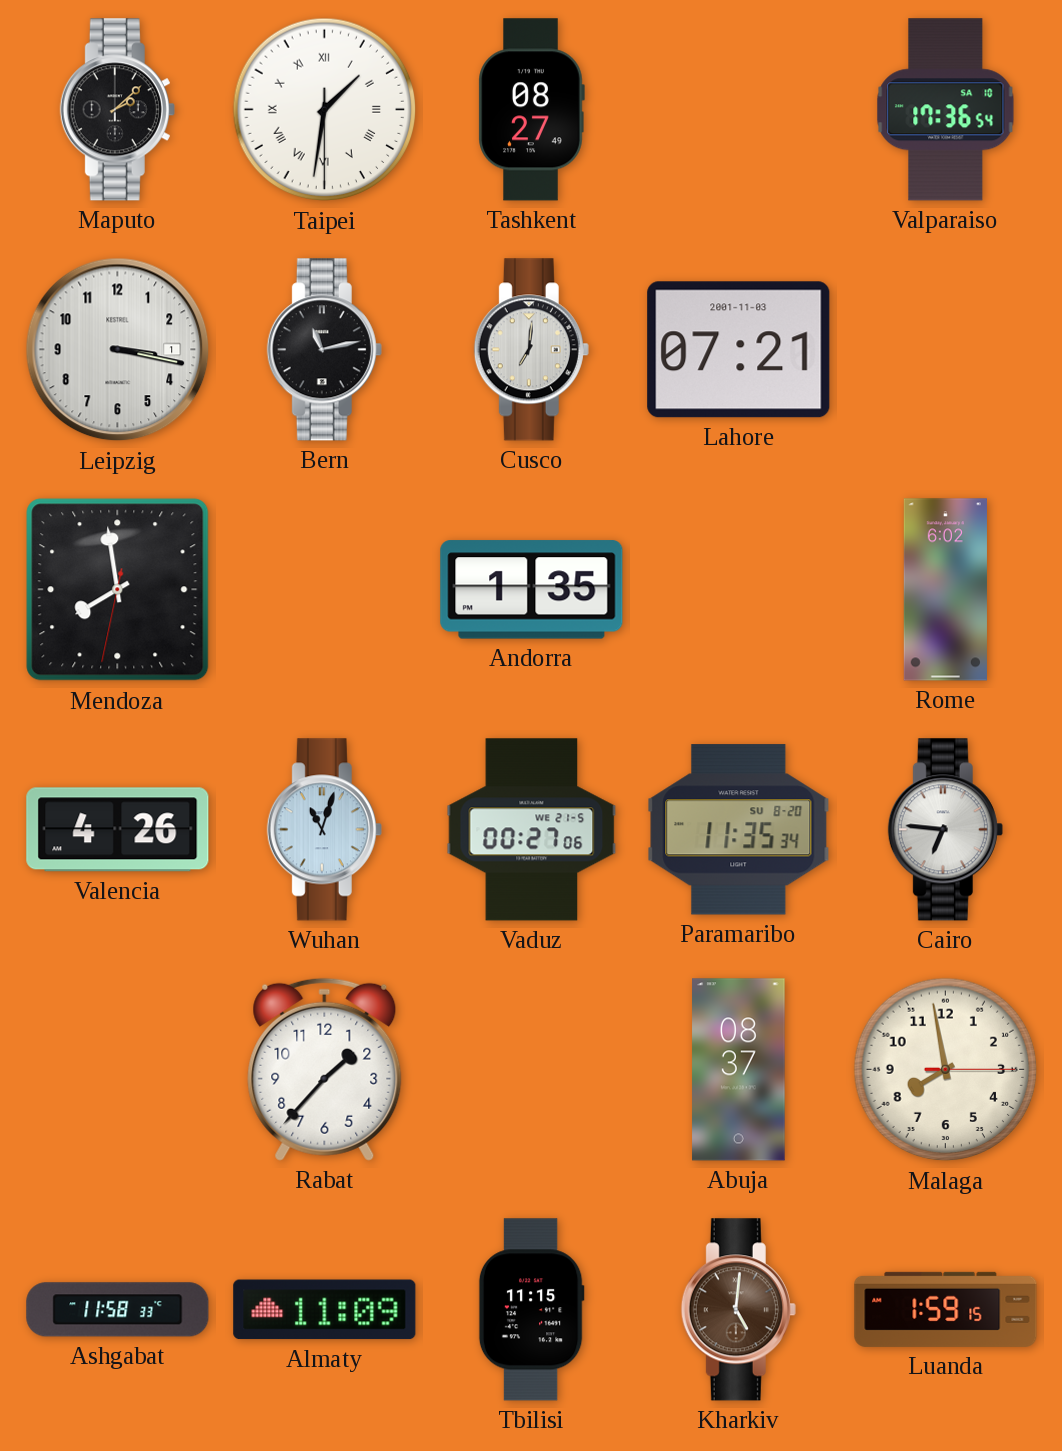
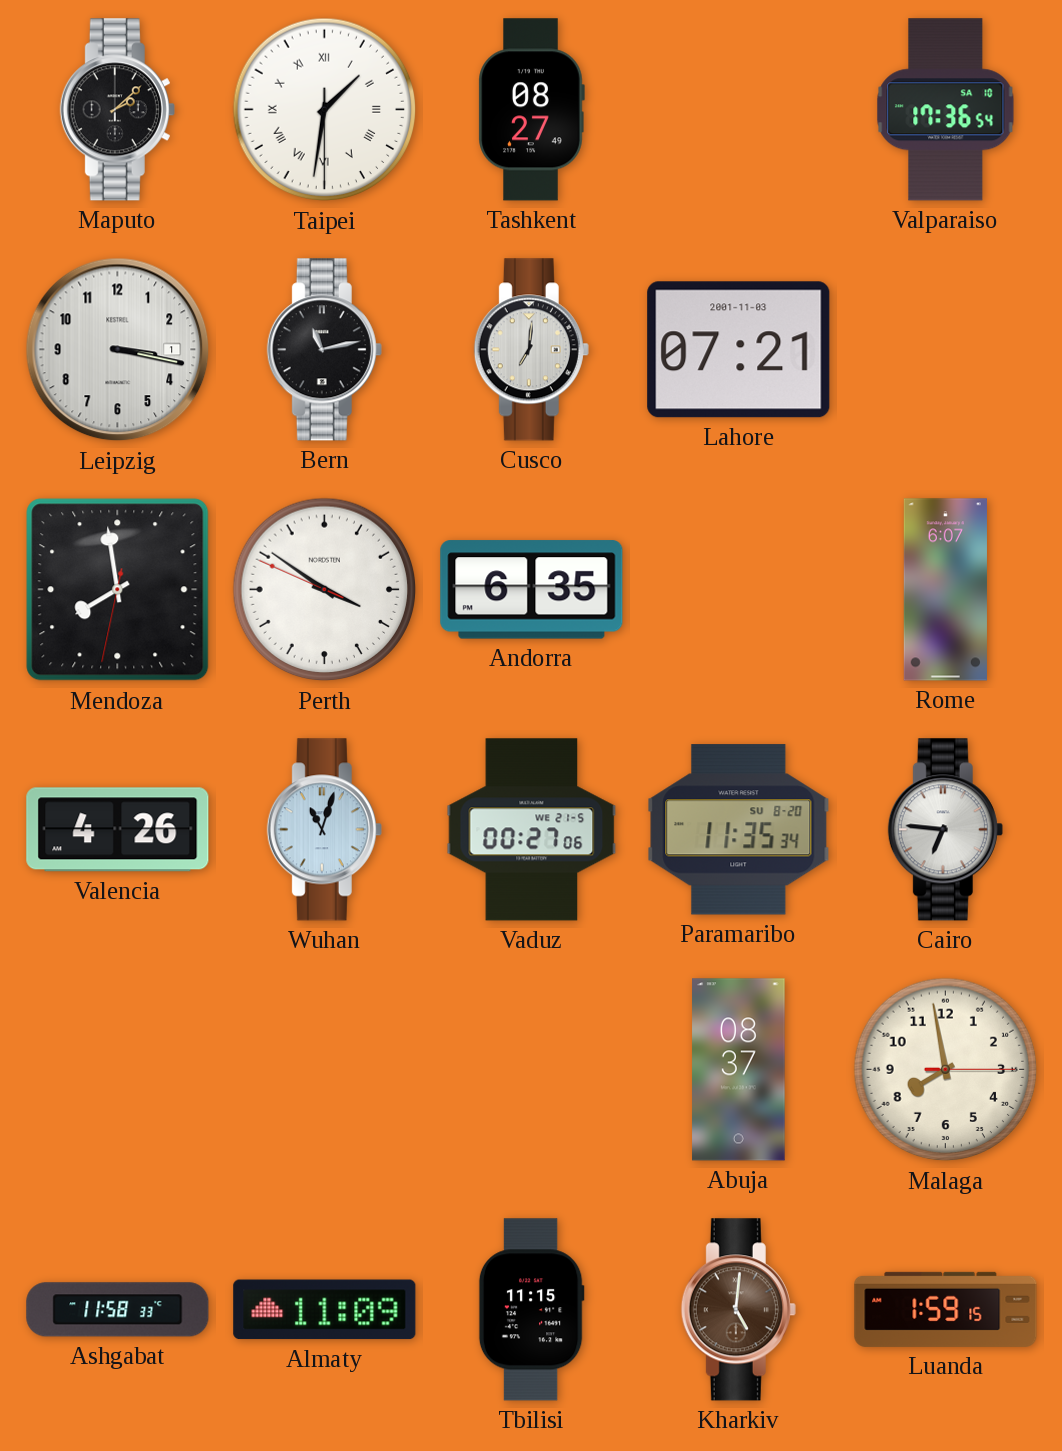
Perth: none -> 3:50
Andorra: 1:35 -> 6:35
Rome: 6:02 -> 6:07
Rabat: 1:37 -> none
